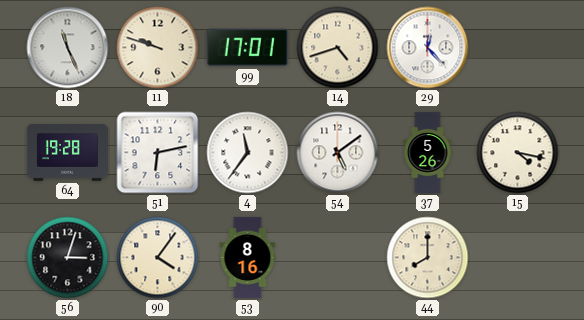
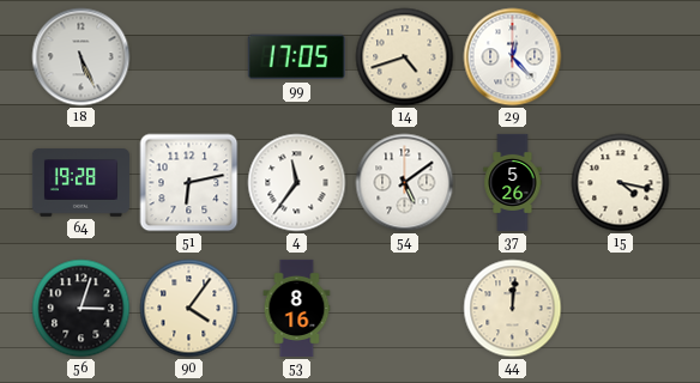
18: 11:26 -> 5:26
11: 9:48 -> none
99: 17:01 -> 17:05
44: 8:00 -> 12:01
